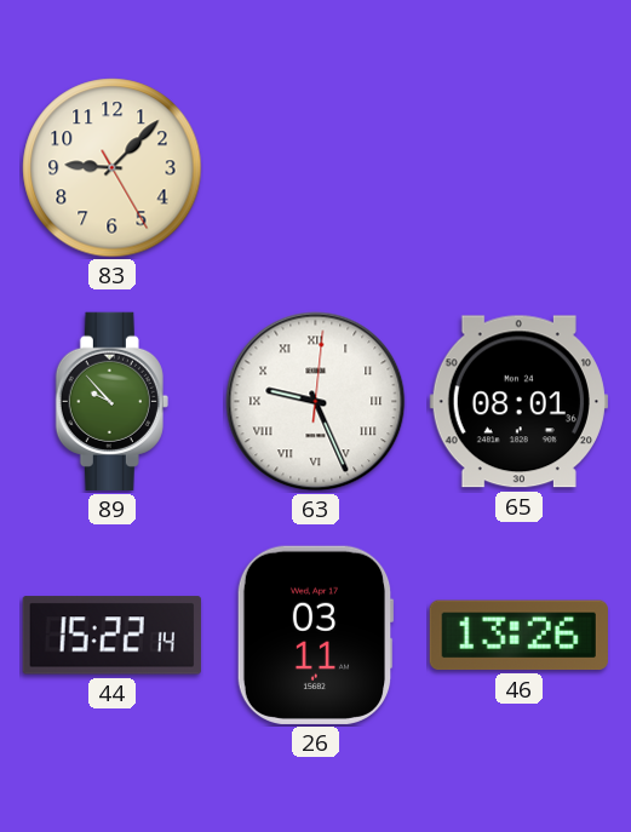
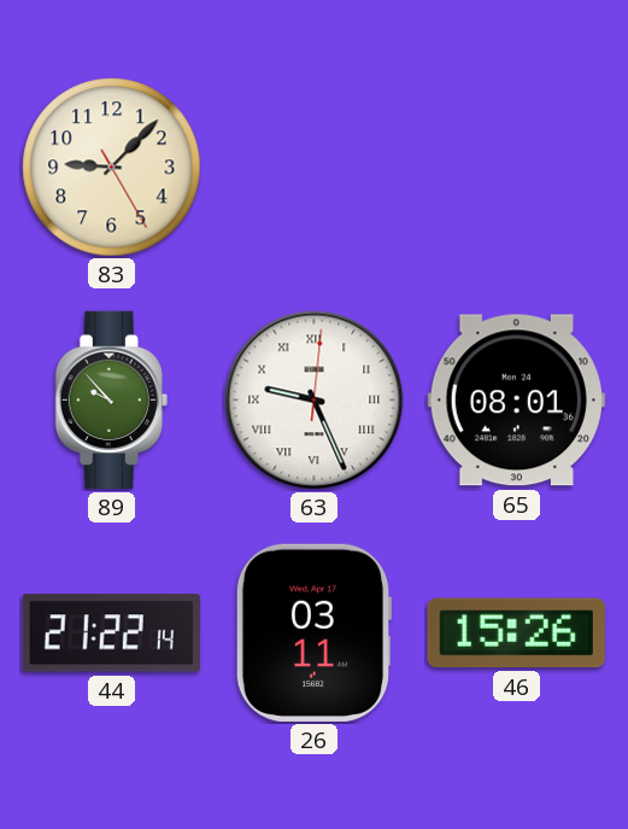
44: 15:22 -> 21:22
46: 13:26 -> 15:26
